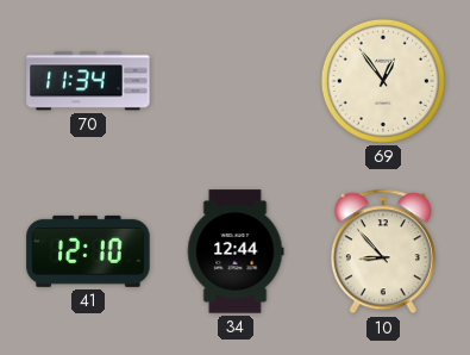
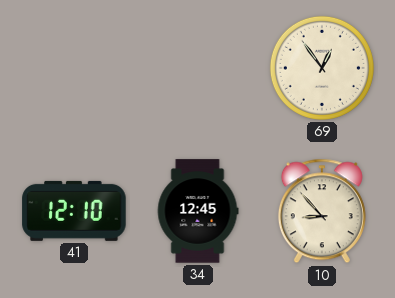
70: 11:34 -> none
34: 12:44 -> 12:45
